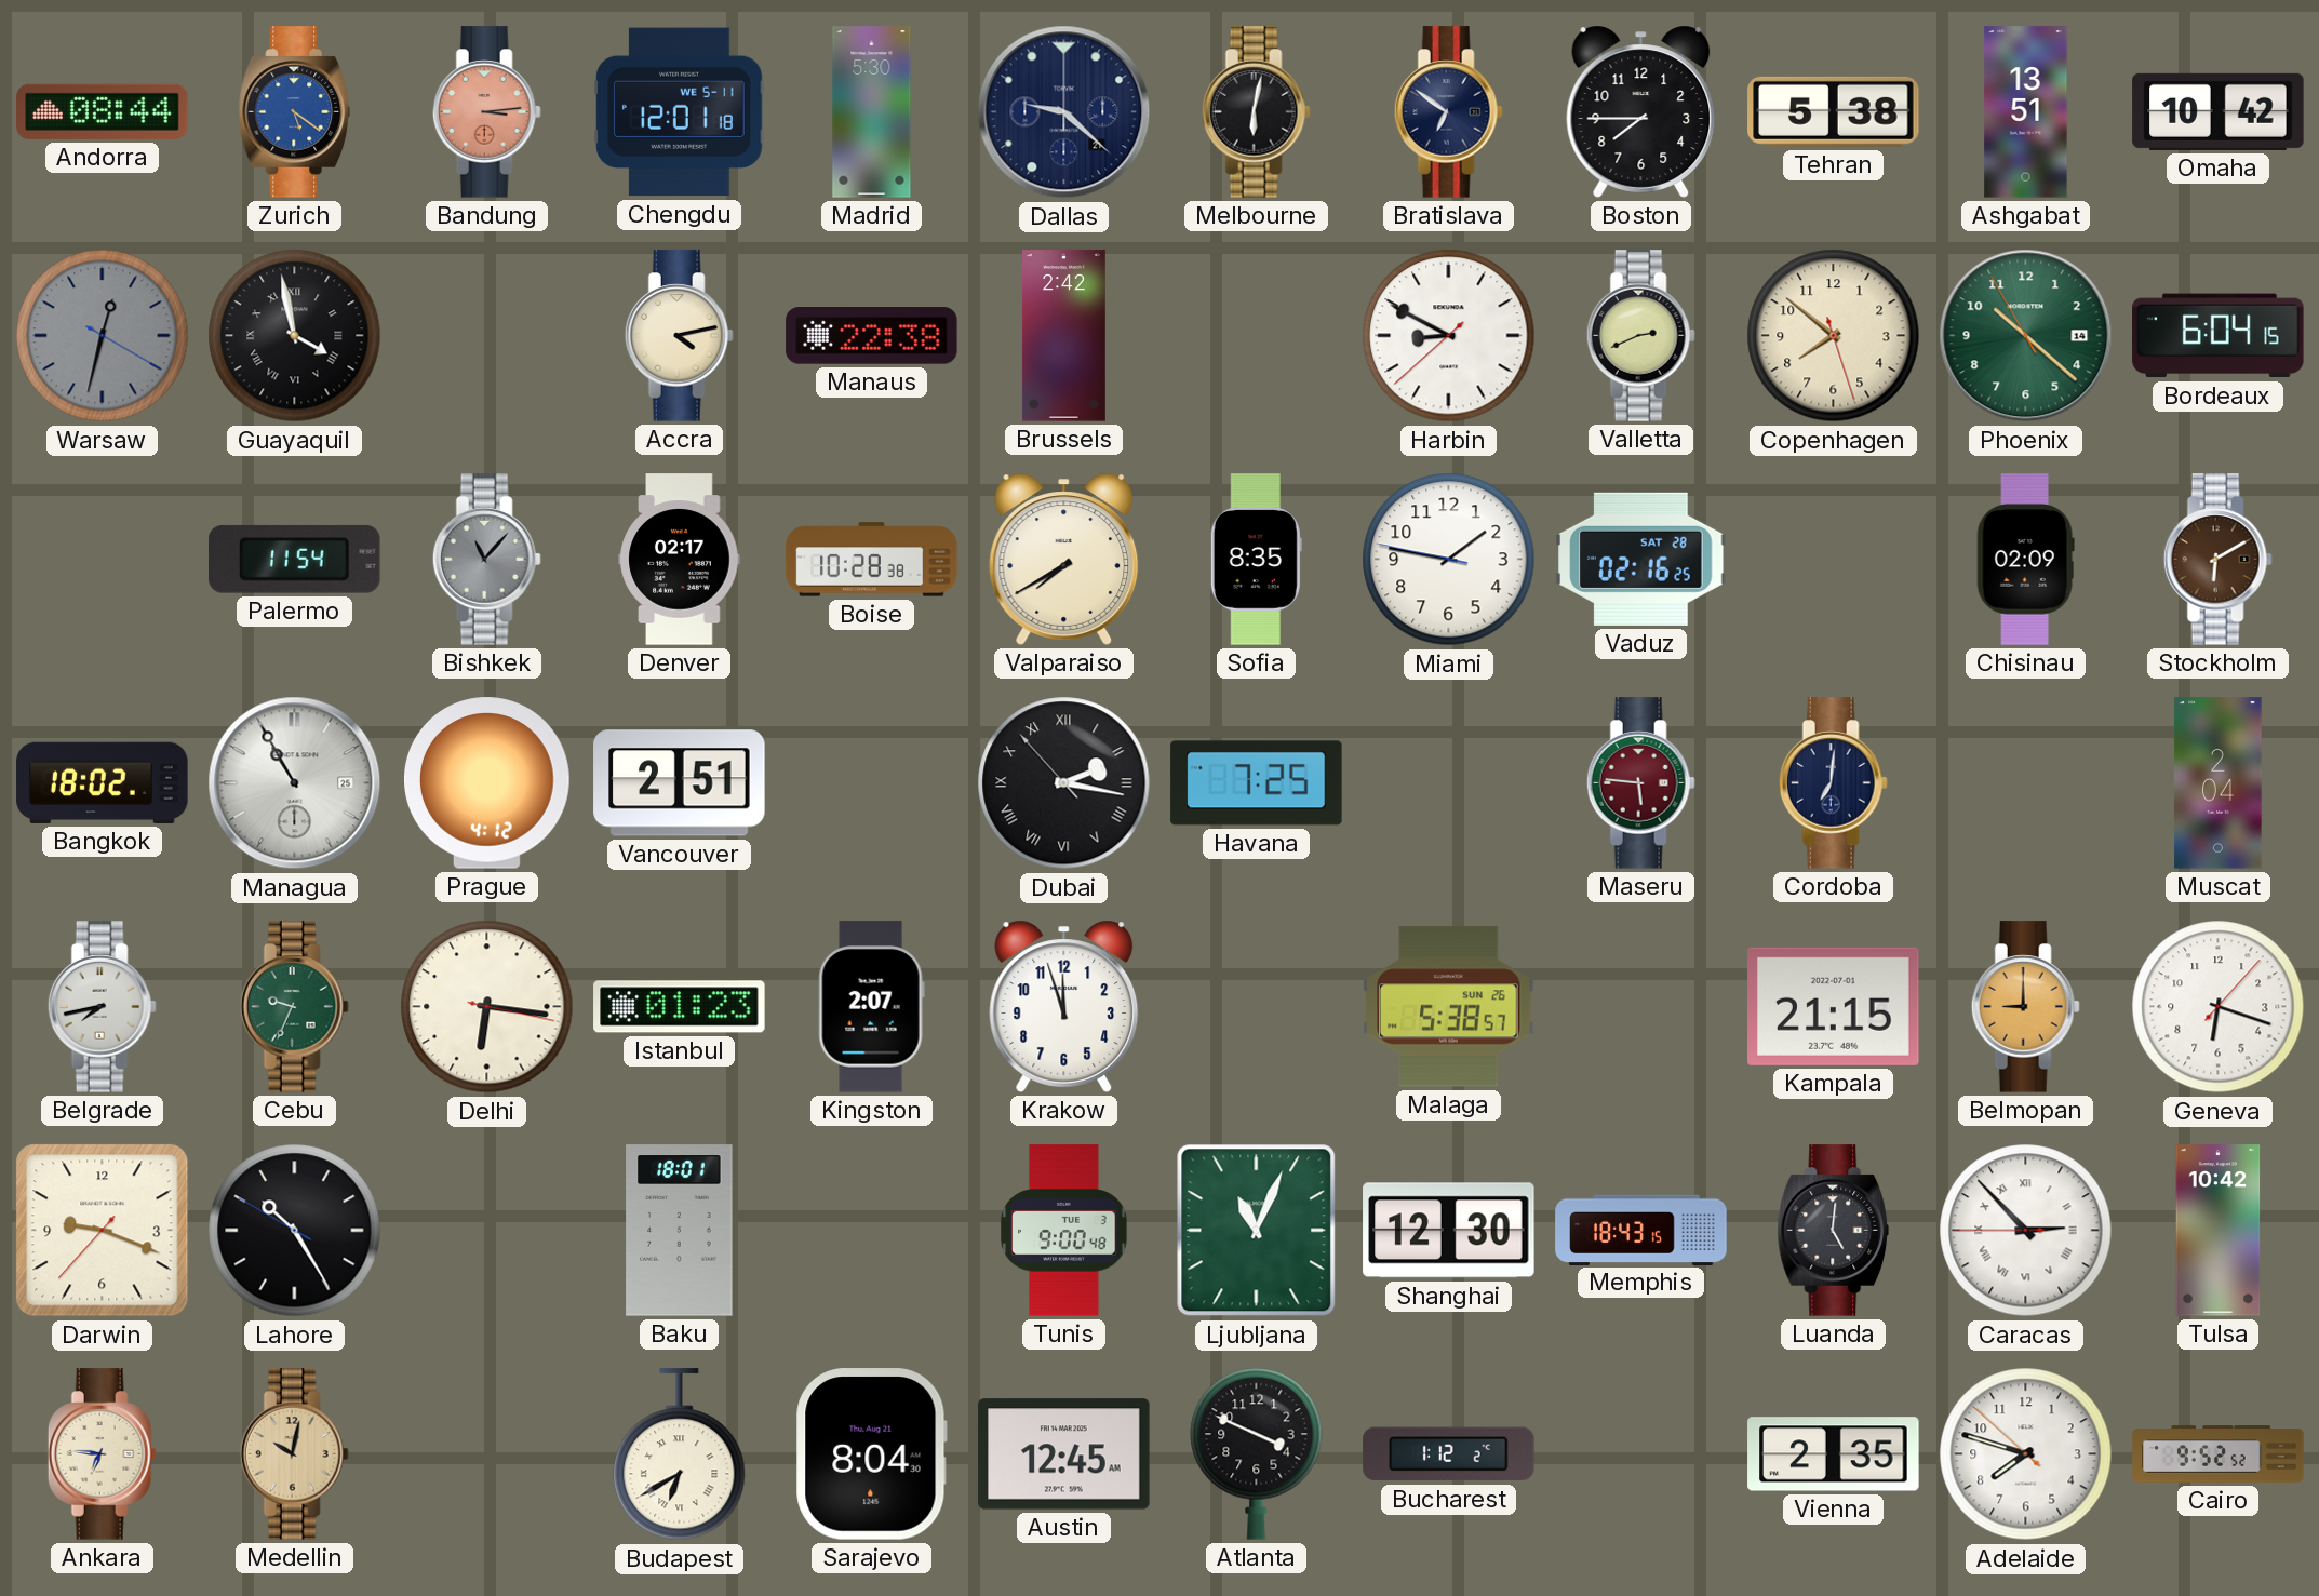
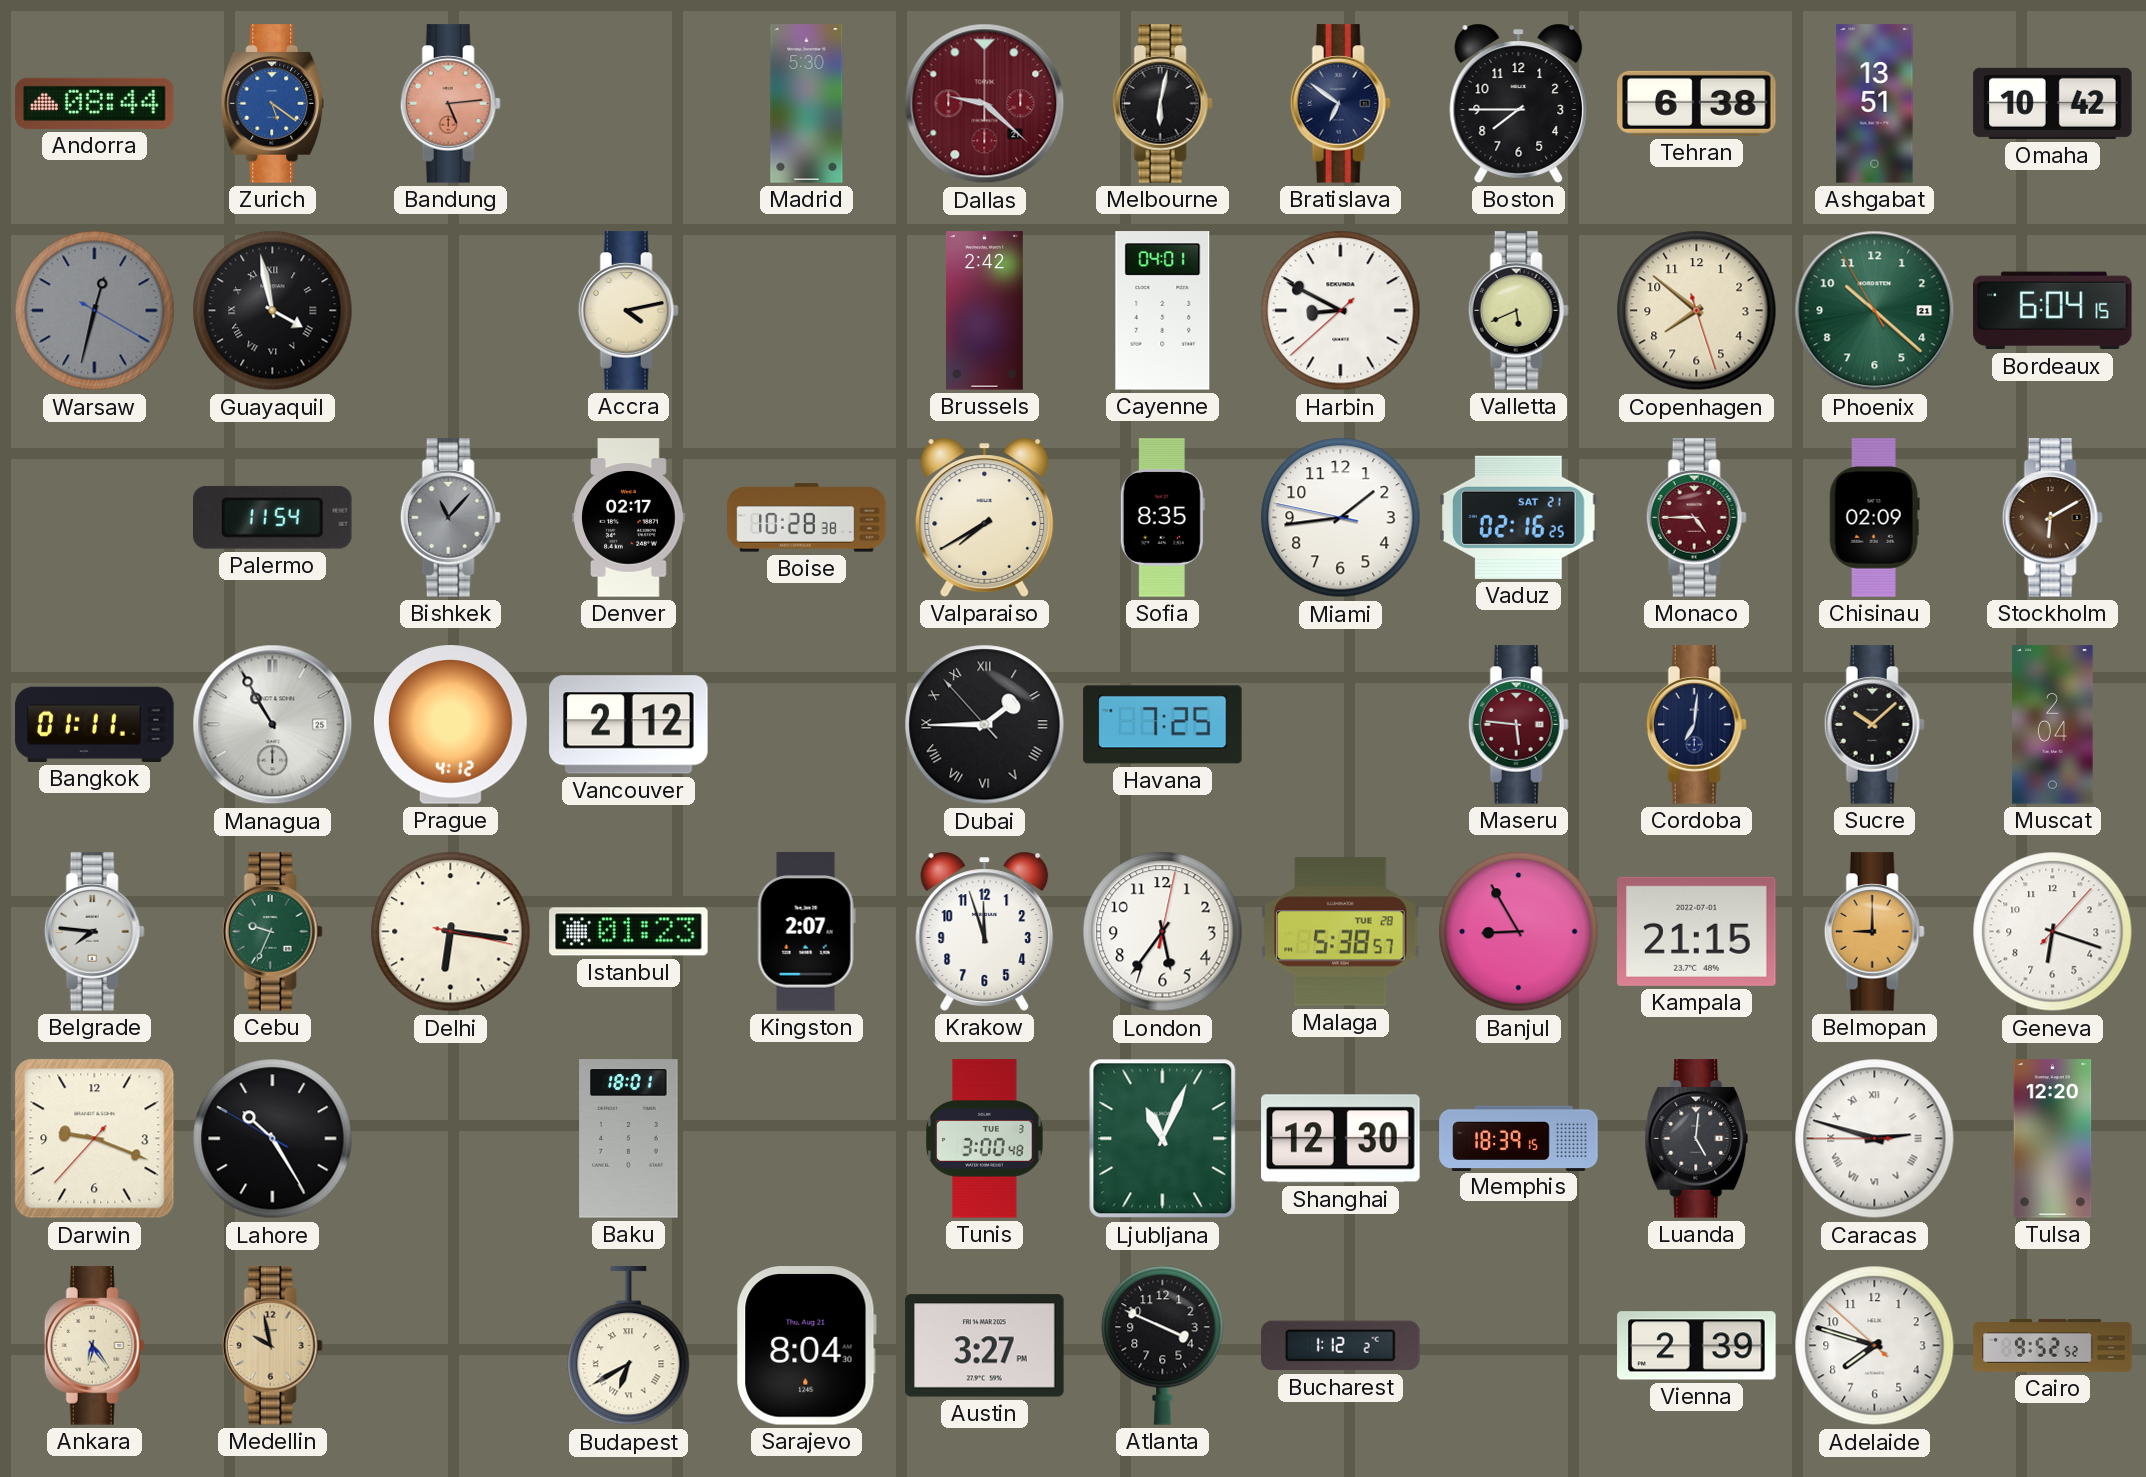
Bandung: 3:14 -> 5:14
Chengdu: 12:01 -> none
Dallas dial: navy -> burgundy
Tehran: 5:38 -> 6:38
Manaus: 22:38 -> none
Cayenne: none -> 04:01
Valletta: 2:41 -> 5:41
Phoenix date: 14 -> 21
Miami: 1:46 -> 1:43
Vaduz date: SAT 28 -> SAT 21
Monaco: none -> 4:45
Bangkok: 18:02 -> 01:11
Vancouver: 2:51 -> 2:12
Dubai: 2:16 -> 1:44
Sucre: none -> 10:08
Belgrade: 7:43 -> 7:46
London: none -> 5:36
Malaga date: SUN 26 -> TUE 28
Banjul: none -> 8:55
Tunis: 9:00 -> 3:00
Memphis: 18:43 -> 18:39
Caracas: 2:52 -> 2:47
Tulsa: 10:42 -> 12:20
Ankara: 6:46 -> 6:24
Medellin: 10:02 -> 9:58
Austin: 12:45 -> 3:27
Vienna: 2:35 -> 2:39
